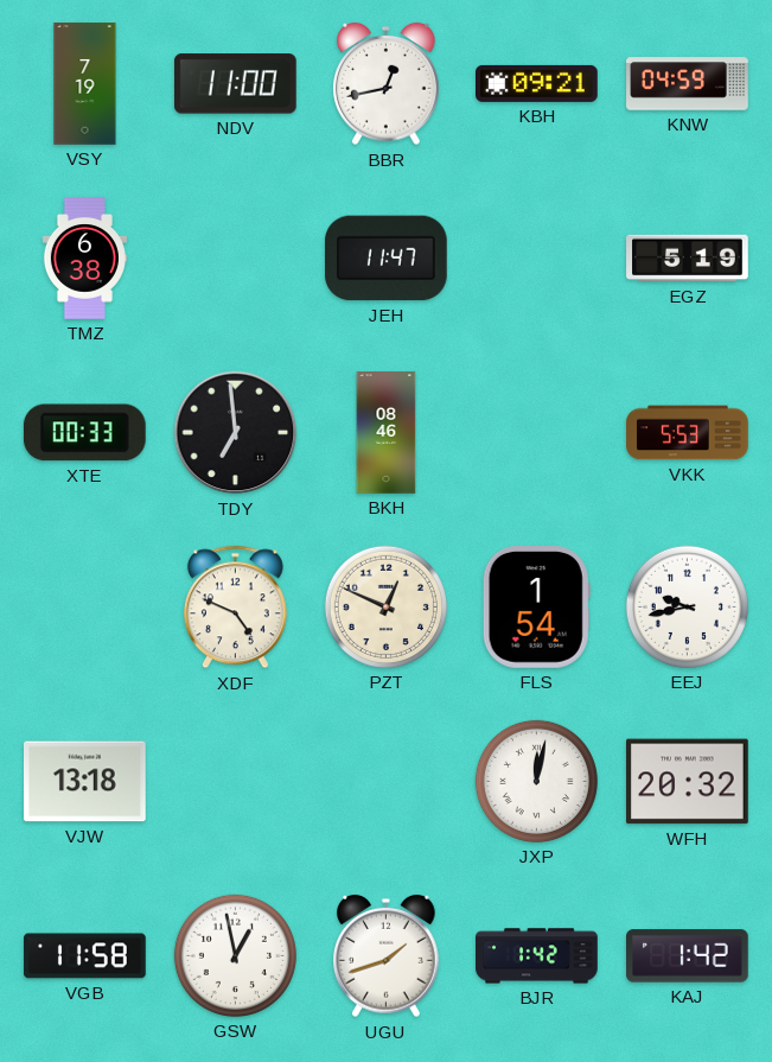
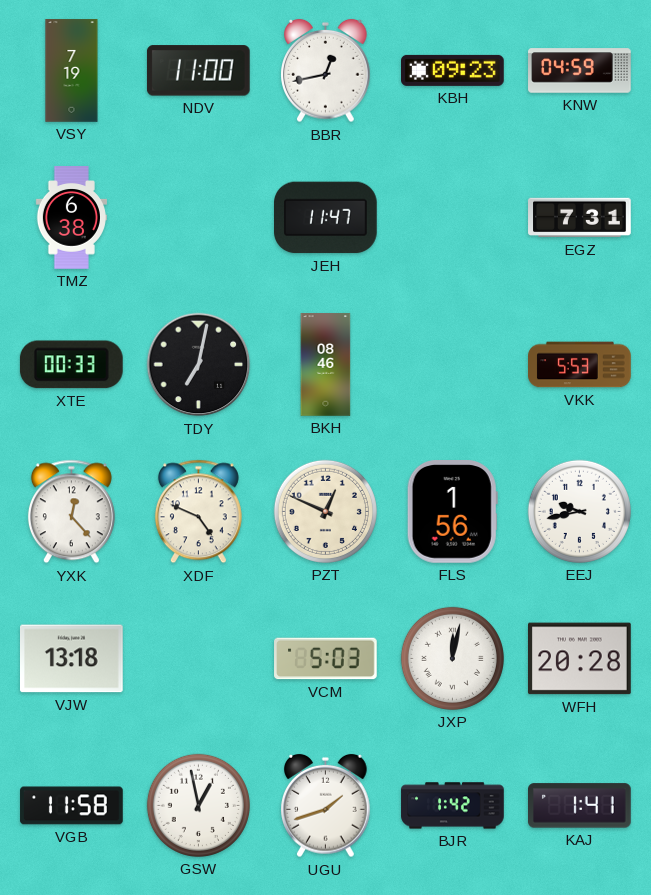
KBH: 09:21 -> 09:23
EGZ: 5:19 -> 7:31
TDY: 6:59 -> 7:02
YXK: none -> 12:23
FLS: 1:54 -> 1:56
VCM: none -> 5:03
WFH: 20:32 -> 20:28
KAJ: 1:42 -> 1:41
